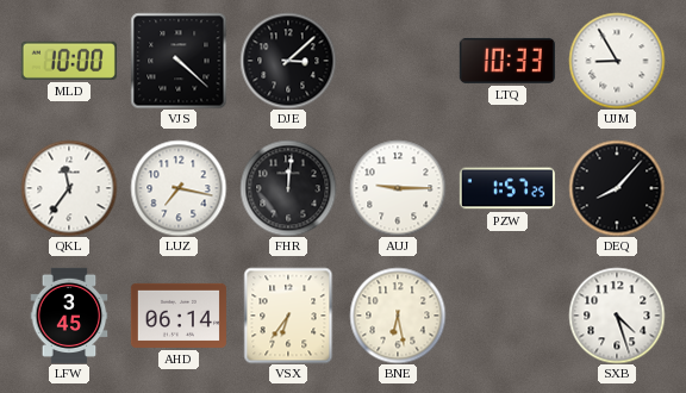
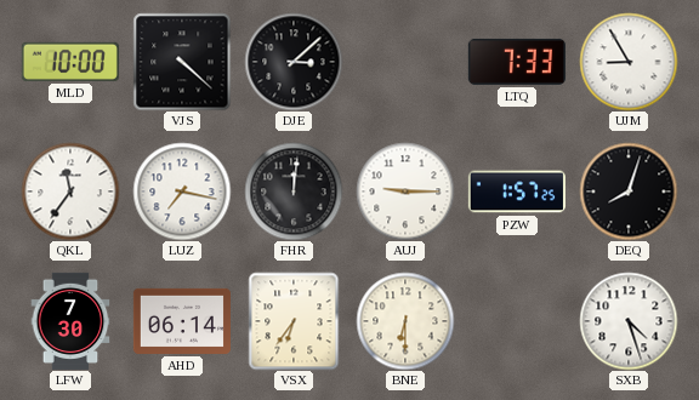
LTQ: 10:33 -> 7:33
DEQ: 8:07 -> 8:03
LFW: 3:45 -> 7:30
BNE: 6:28 -> 6:30
